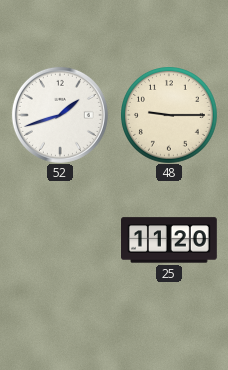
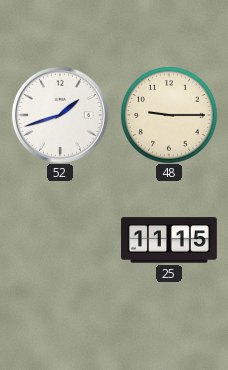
25: 11:20 -> 11:15
